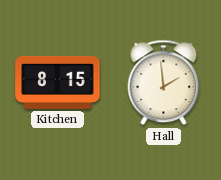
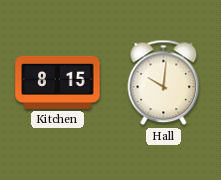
Hall: 1:59 -> 10:01
